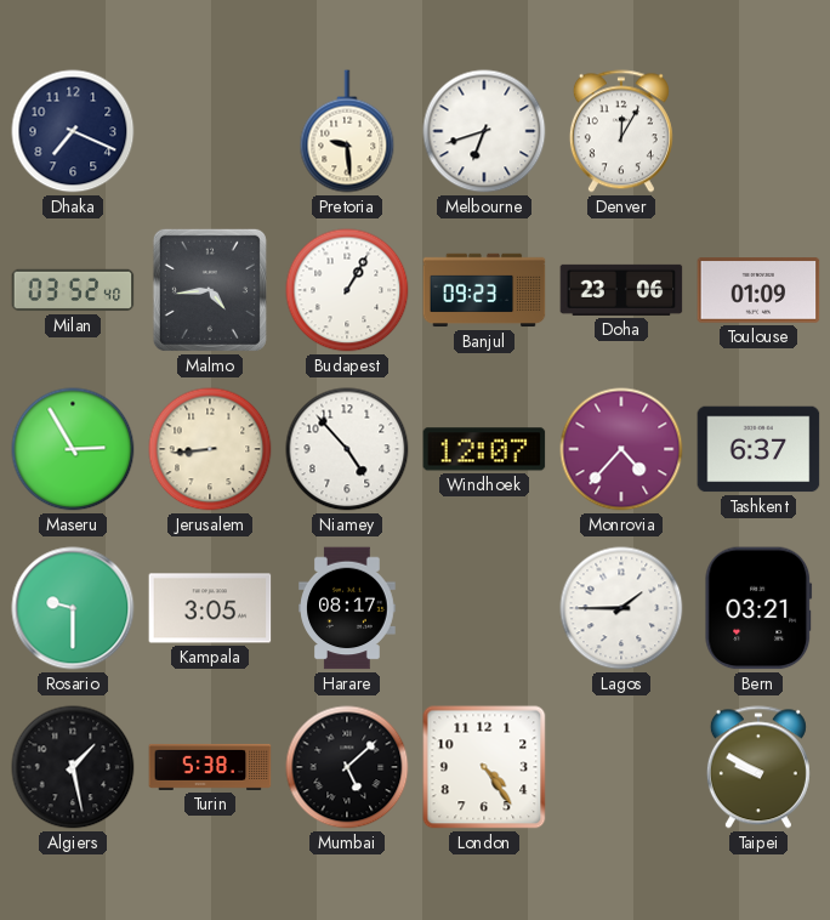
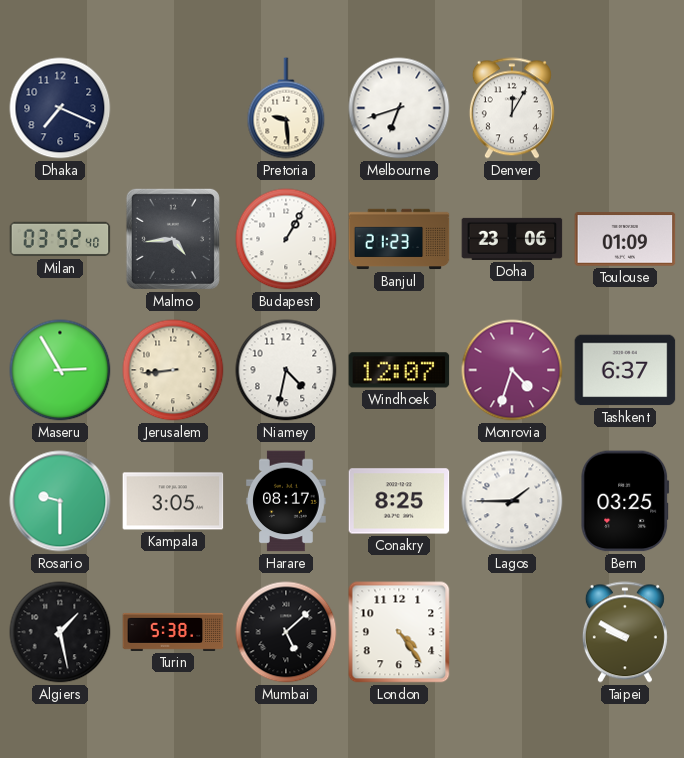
Banjul: 09:23 -> 21:23
Niamey: 4:53 -> 4:32
Monrovia: 4:37 -> 4:33
Conakry: none -> 8:25
Bern: 03:21 -> 03:25
